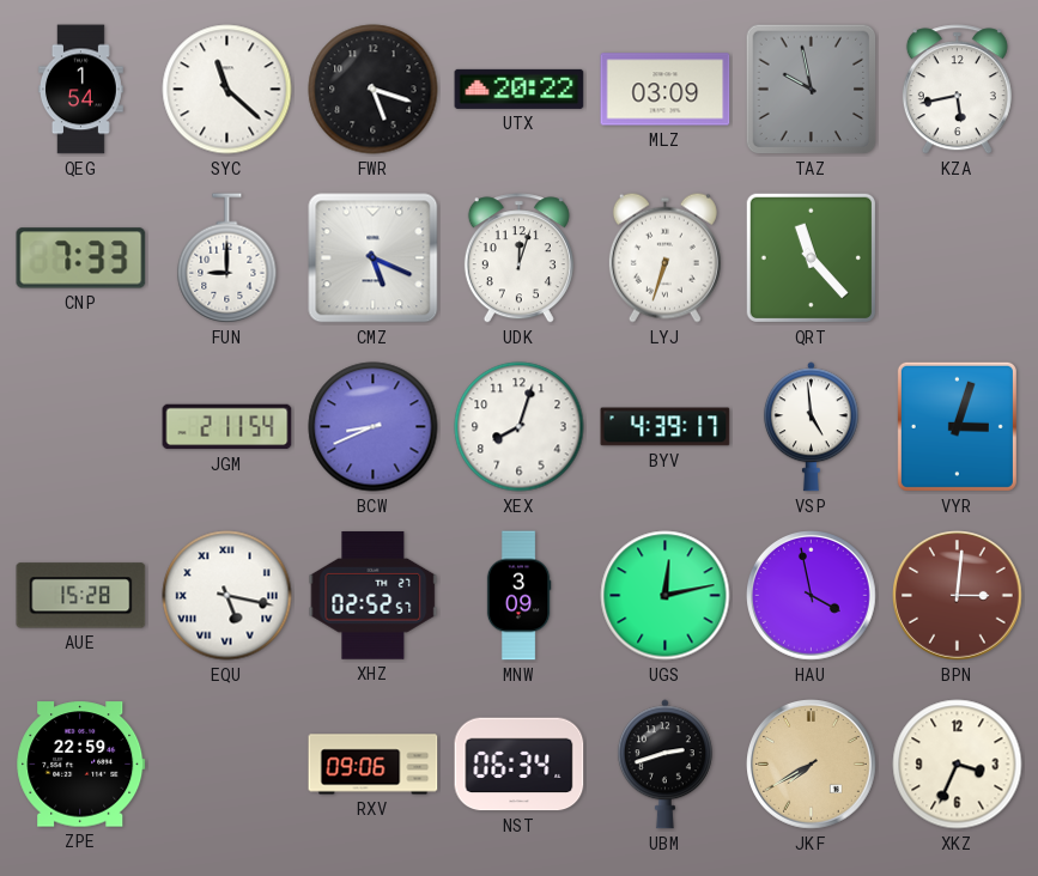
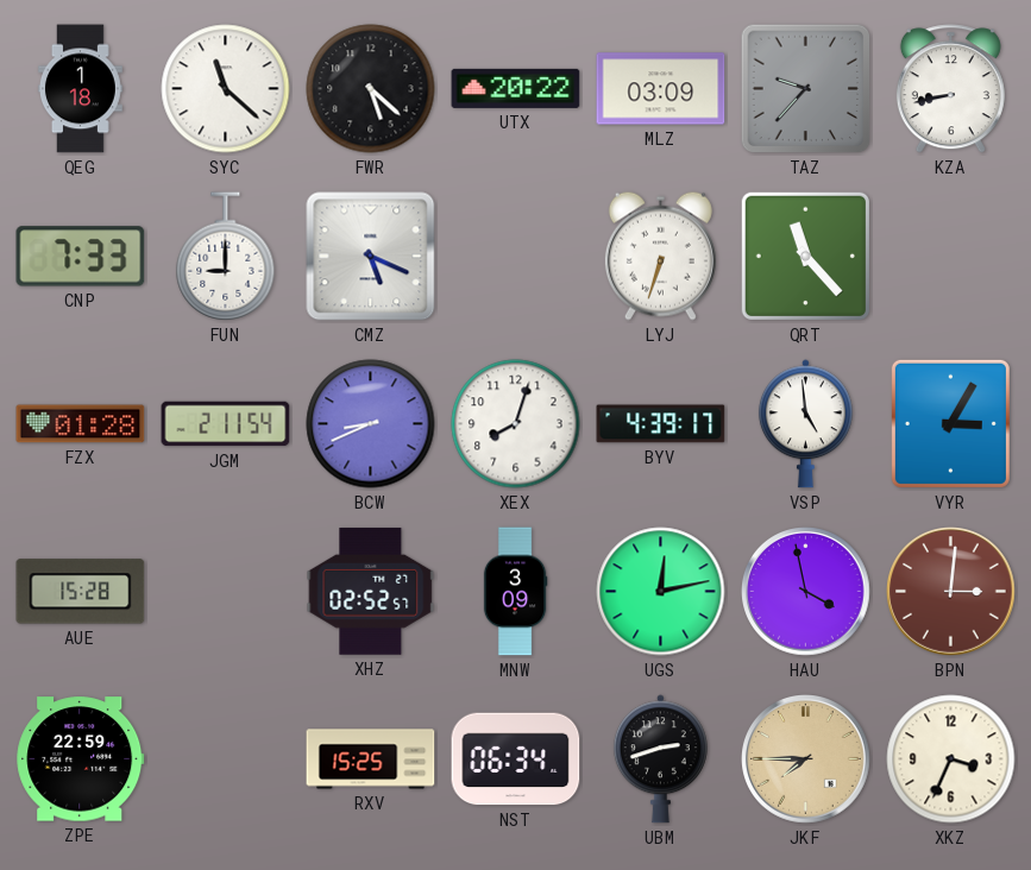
QEG: 1:54 -> 1:18
FWR: 5:18 -> 5:22
TAZ: 9:58 -> 9:37
KZA: 5:43 -> 8:43
UDK: 12:03 -> none
FZX: none -> 01:28
VYR: 3:03 -> 3:05
EQU: 5:17 -> none
RXV: 09:06 -> 15:25
JKF: 7:40 -> 7:45
